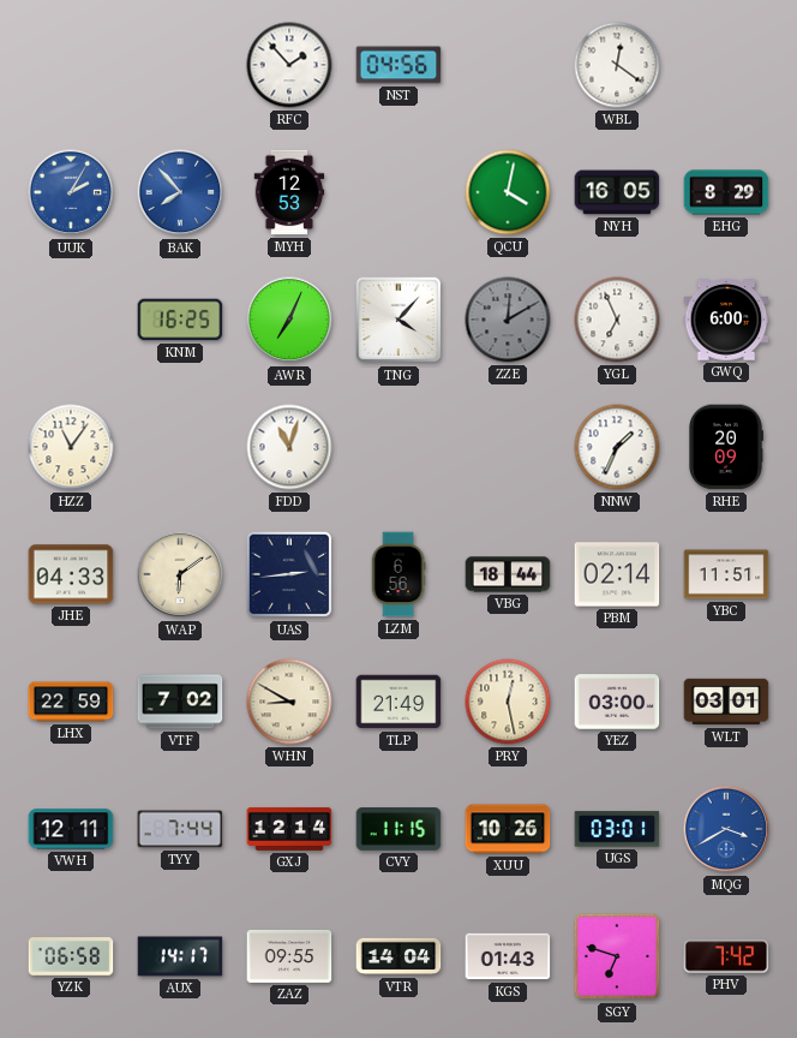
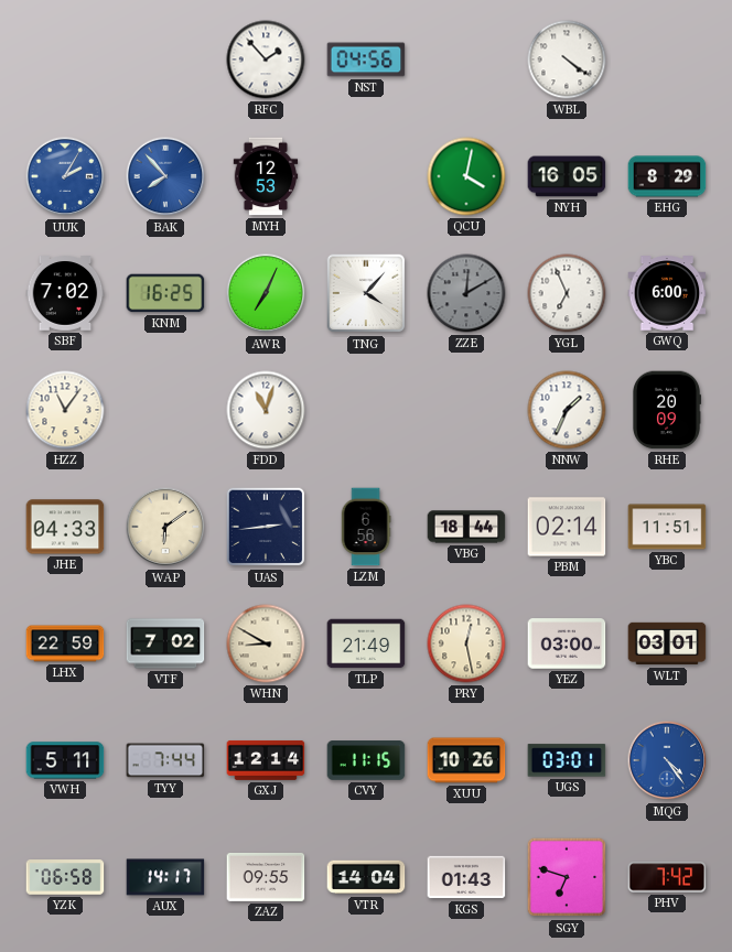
WBL: 12:21 -> 4:21
SBF: none -> 7:02
VWH: 12:11 -> 5:11
MQG: 3:40 -> 4:24
